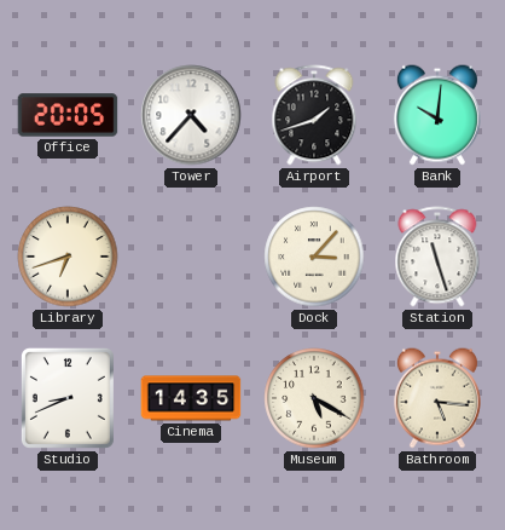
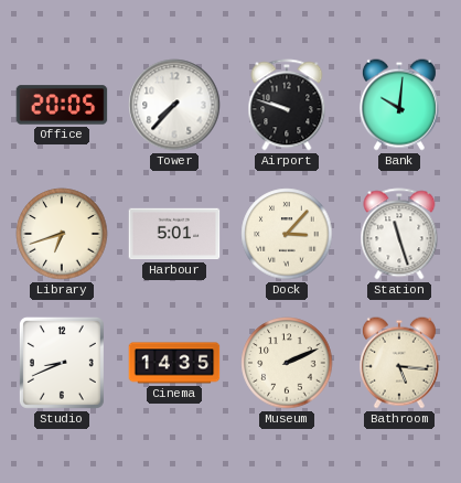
Tower: 4:37 -> 7:37
Airport: 1:42 -> 9:48
Harbour: none -> 5:01
Museum: 5:20 -> 2:11
